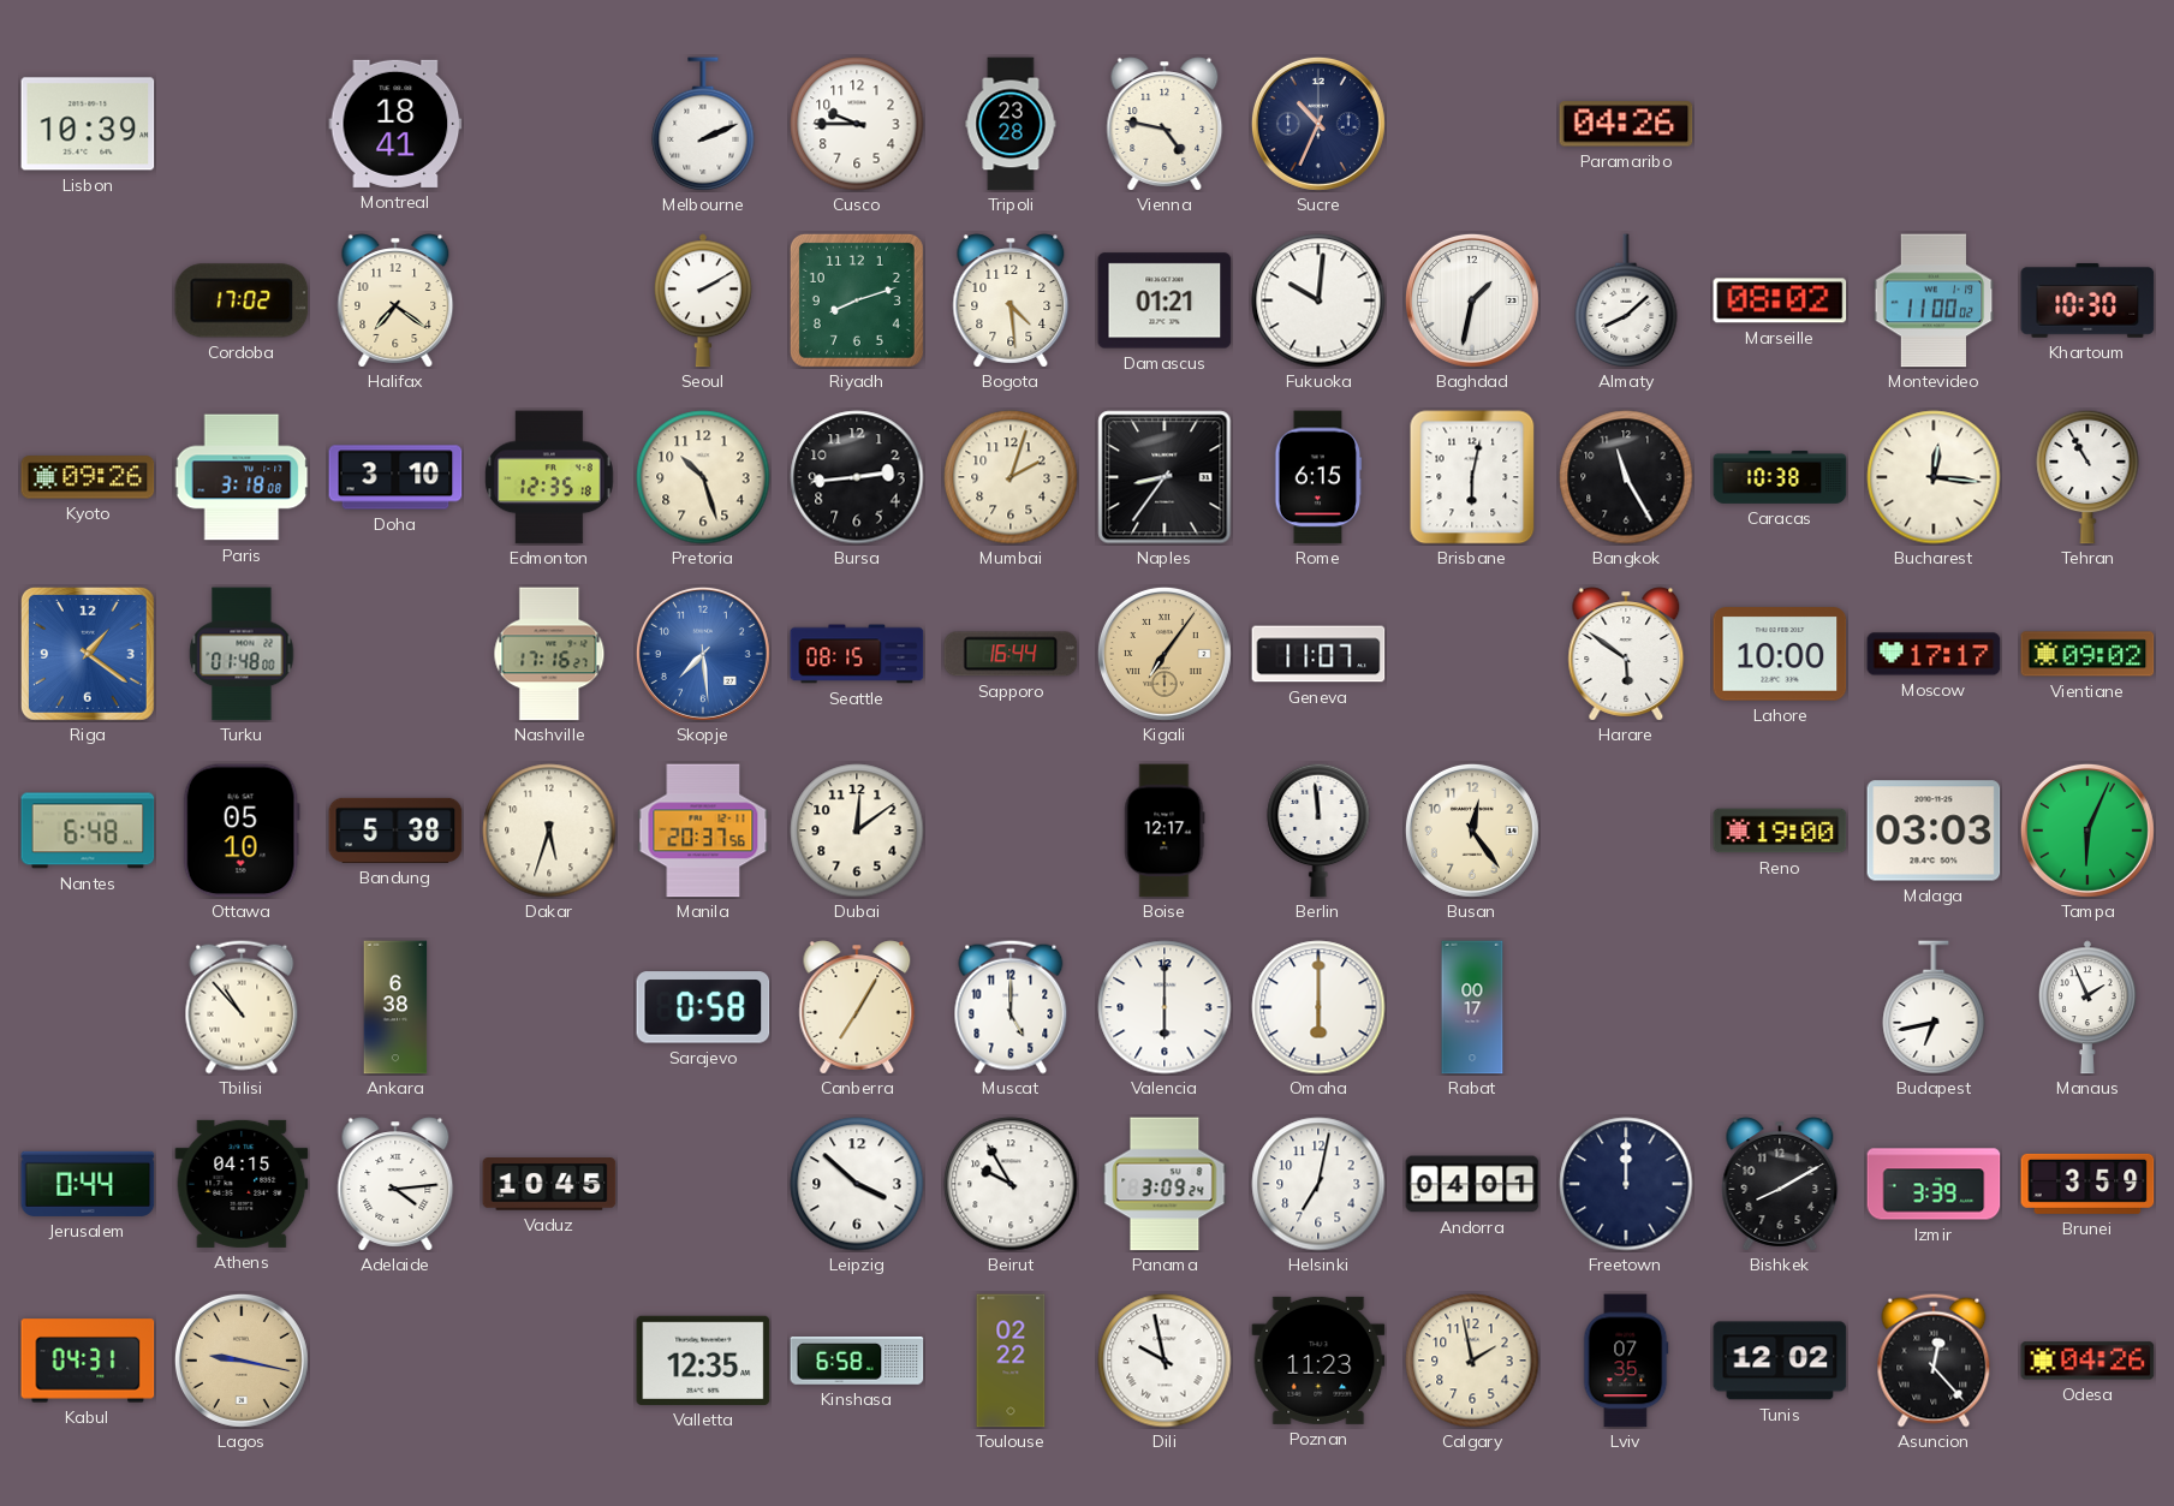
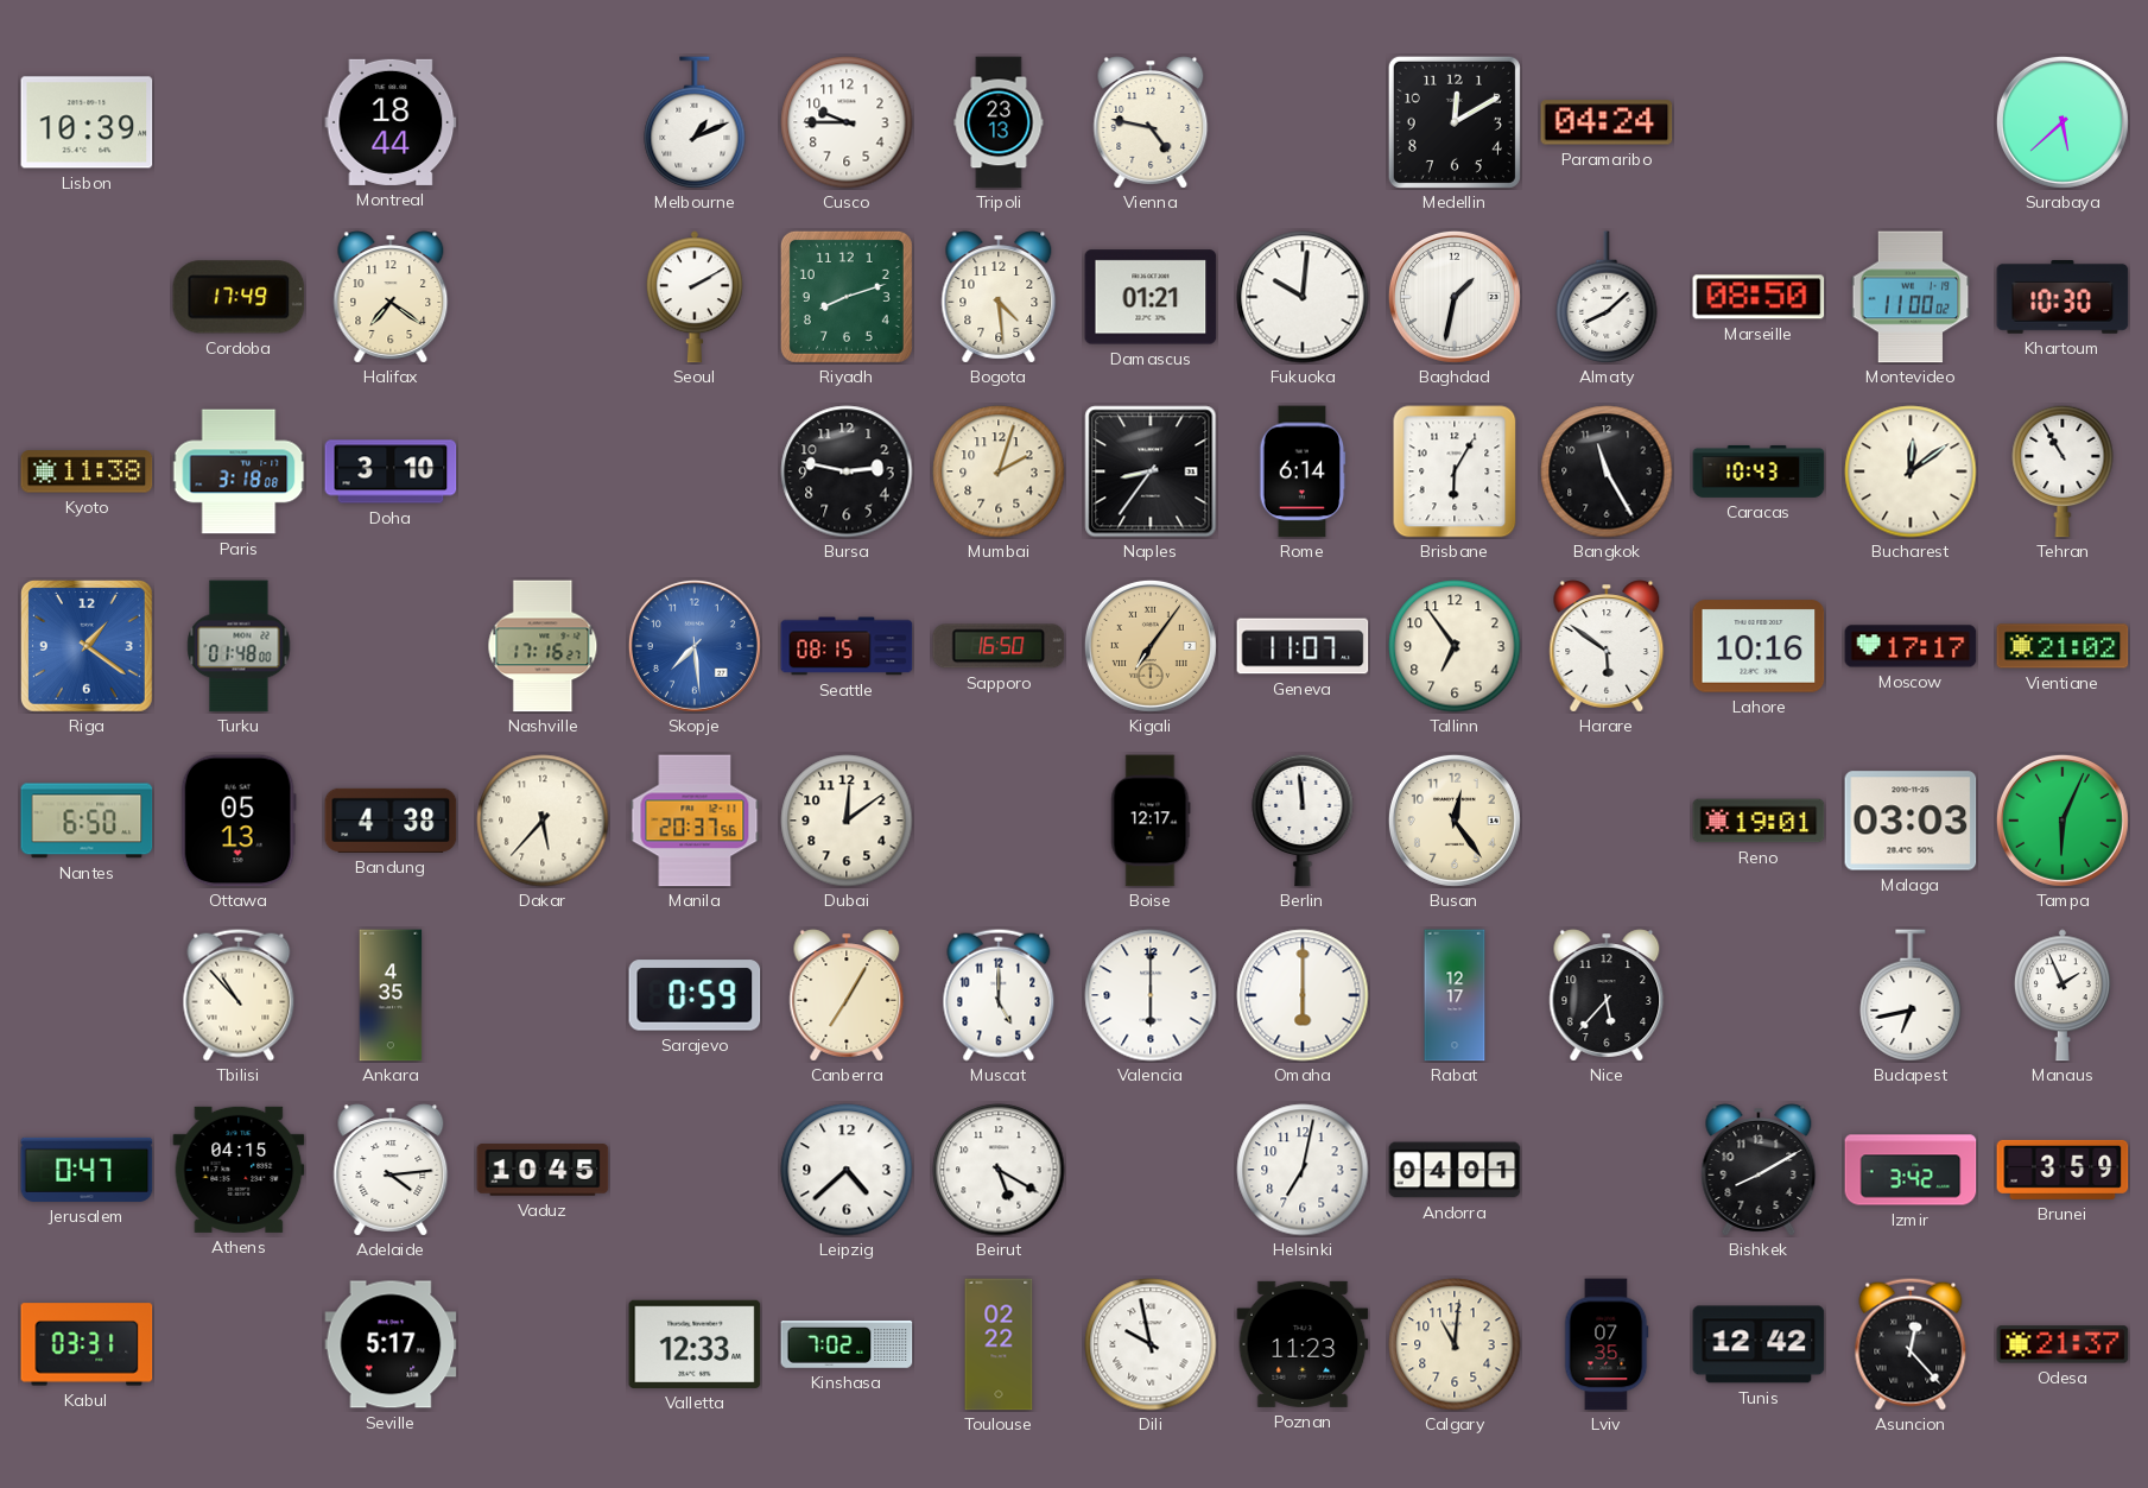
Montreal: 18:41 -> 18:44
Melbourne: 2:11 -> 1:11
Tripoli: 23:28 -> 23:13
Sucre: 10:34 -> none
Medellin: none -> 12:10
Paramaribo: 04:26 -> 04:24
Surabaya: none -> 5:38
Cordoba: 17:02 -> 17:49
Marseille: 08:02 -> 08:50
Kyoto: 09:26 -> 11:38
Edmonton: 12:35 -> none
Pretoria: 10:27 -> none
Bursa: 2:44 -> 2:47
Rome: 6:15 -> 6:14
Brisbane: 6:02 -> 6:05
Caracas: 10:38 -> 10:43
Bucharest: 12:16 -> 12:09
Sapporo: 16:44 -> 16:50
Tallinn: none -> 6:54
Lahore: 10:00 -> 10:16
Vientiane: 09:02 -> 21:02
Nantes: 6:48 -> 6:50
Ottawa: 05:10 -> 05:13
Bandung: 5:38 -> 4:38
Dakar: 5:33 -> 5:37
Reno: 19:00 -> 19:01
Ankara: 6:38 -> 4:35
Sarajevo: 0:58 -> 0:59
Rabat: 00:17 -> 12:17
Nice: none -> 5:37
Jerusalem: 0:44 -> 0:47
Leipzig: 3:52 -> 4:38
Beirut: 9:55 -> 5:20
Panama: 3:09 -> none
Freetown: 12:00 -> none
Izmir: 3:39 -> 3:42
Kabul: 04:31 -> 03:31
Lagos: 9:17 -> none
Seville: none -> 5:17
Valletta: 12:35 -> 12:33
Kinshasa: 6:58 -> 7:02
Calgary: 1:58 -> 11:01
Tunis: 12:02 -> 12:42
Odesa: 04:26 -> 21:37
